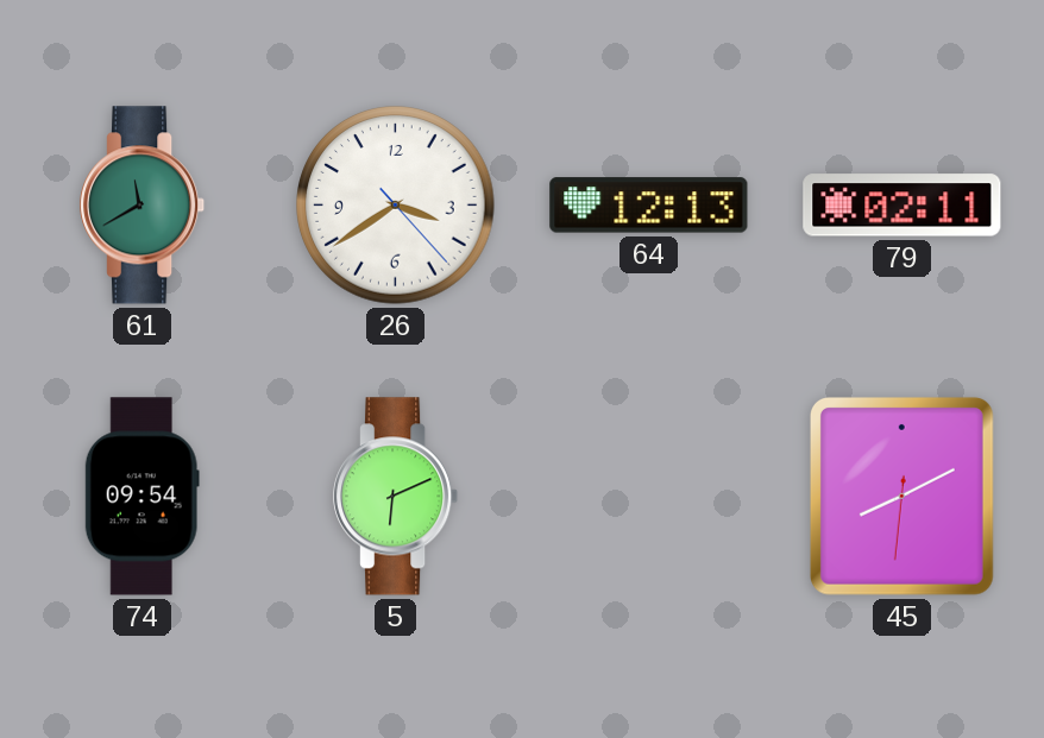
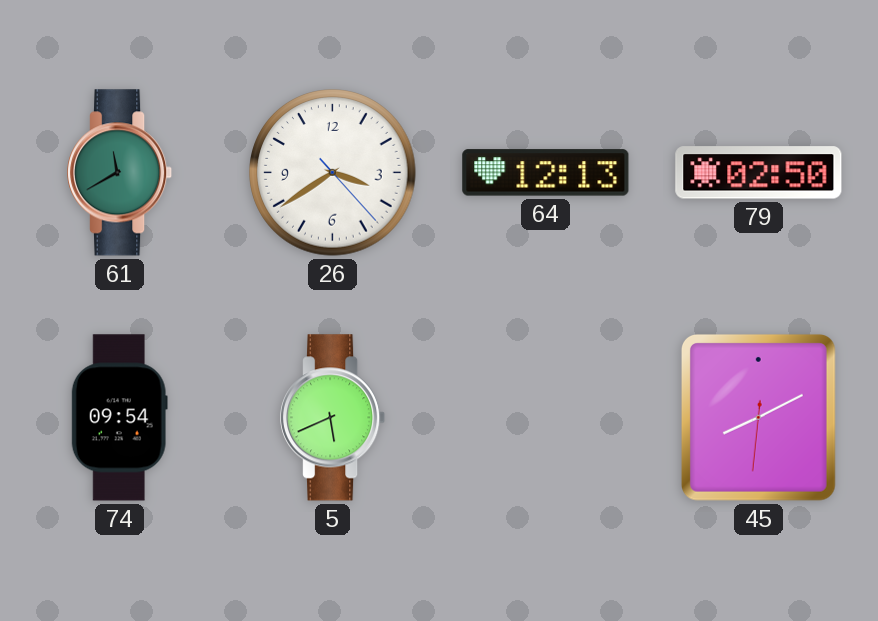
79: 02:11 -> 02:50
5: 6:11 -> 5:41
